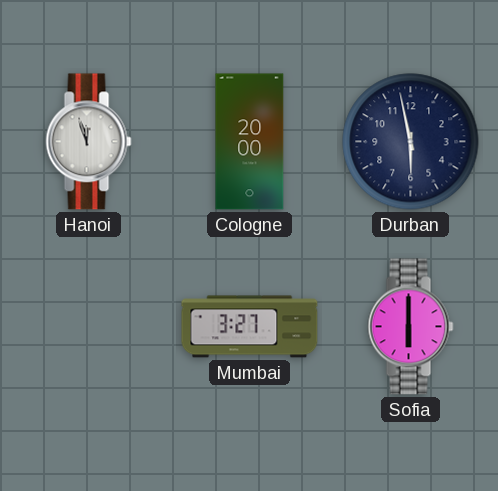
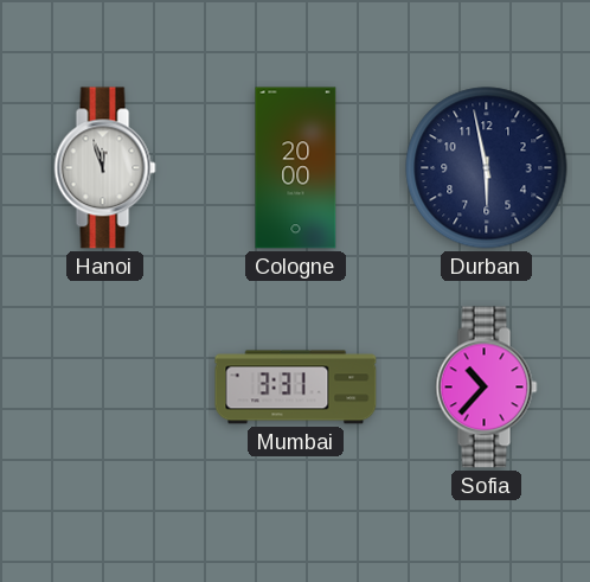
Mumbai: 3:27 -> 3:31
Sofia: 6:00 -> 10:37
